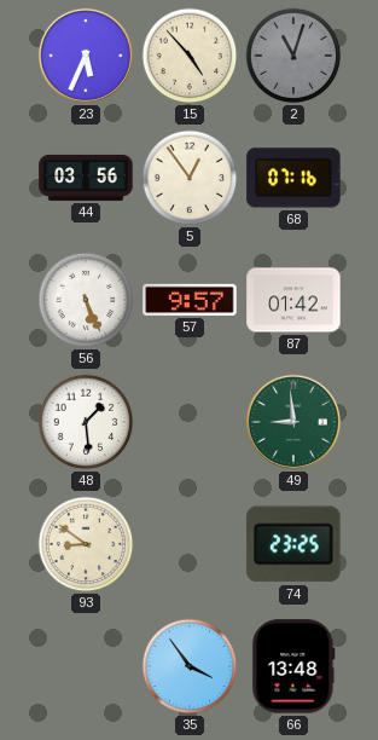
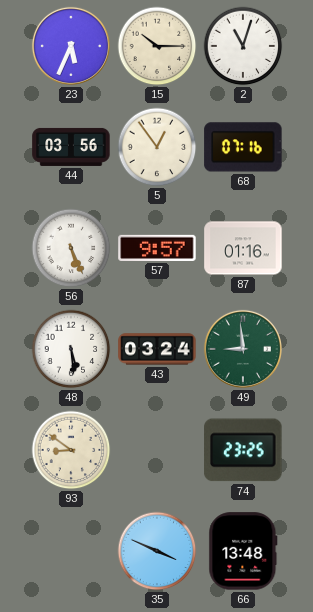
15: 4:53 -> 10:15
2 dial: grey -> white
87: 01:42 -> 01:16
48: 1:29 -> 5:29
43: none -> 03:24
35: 3:54 -> 3:49
